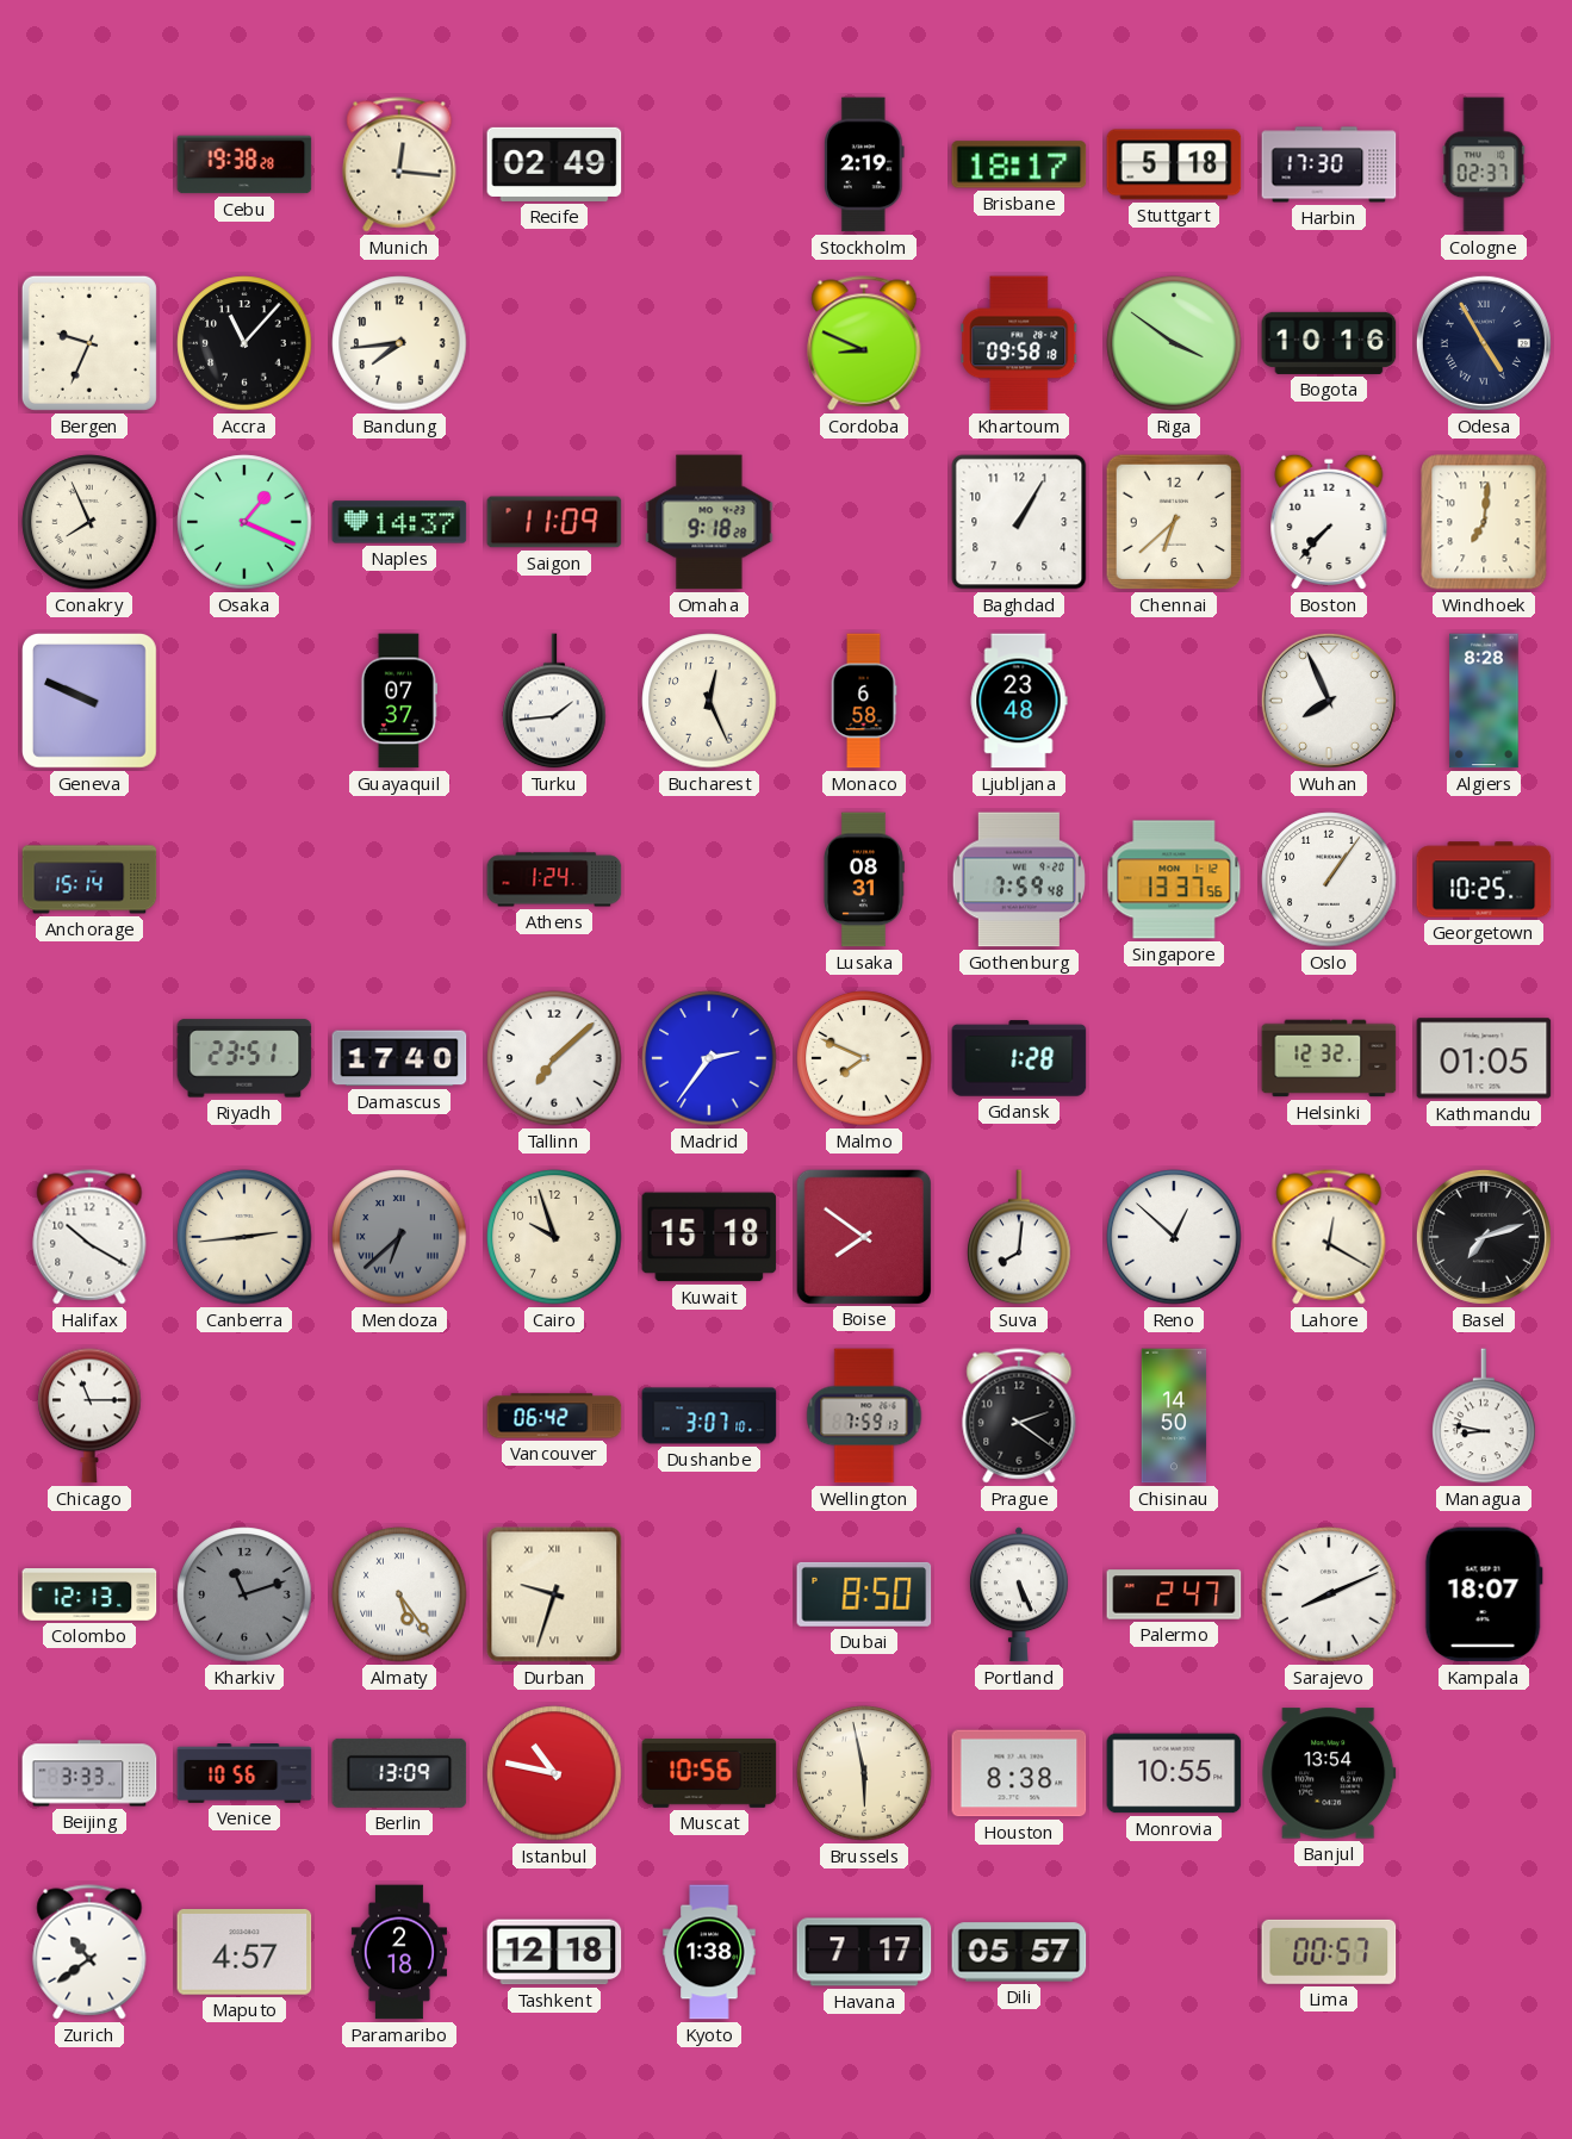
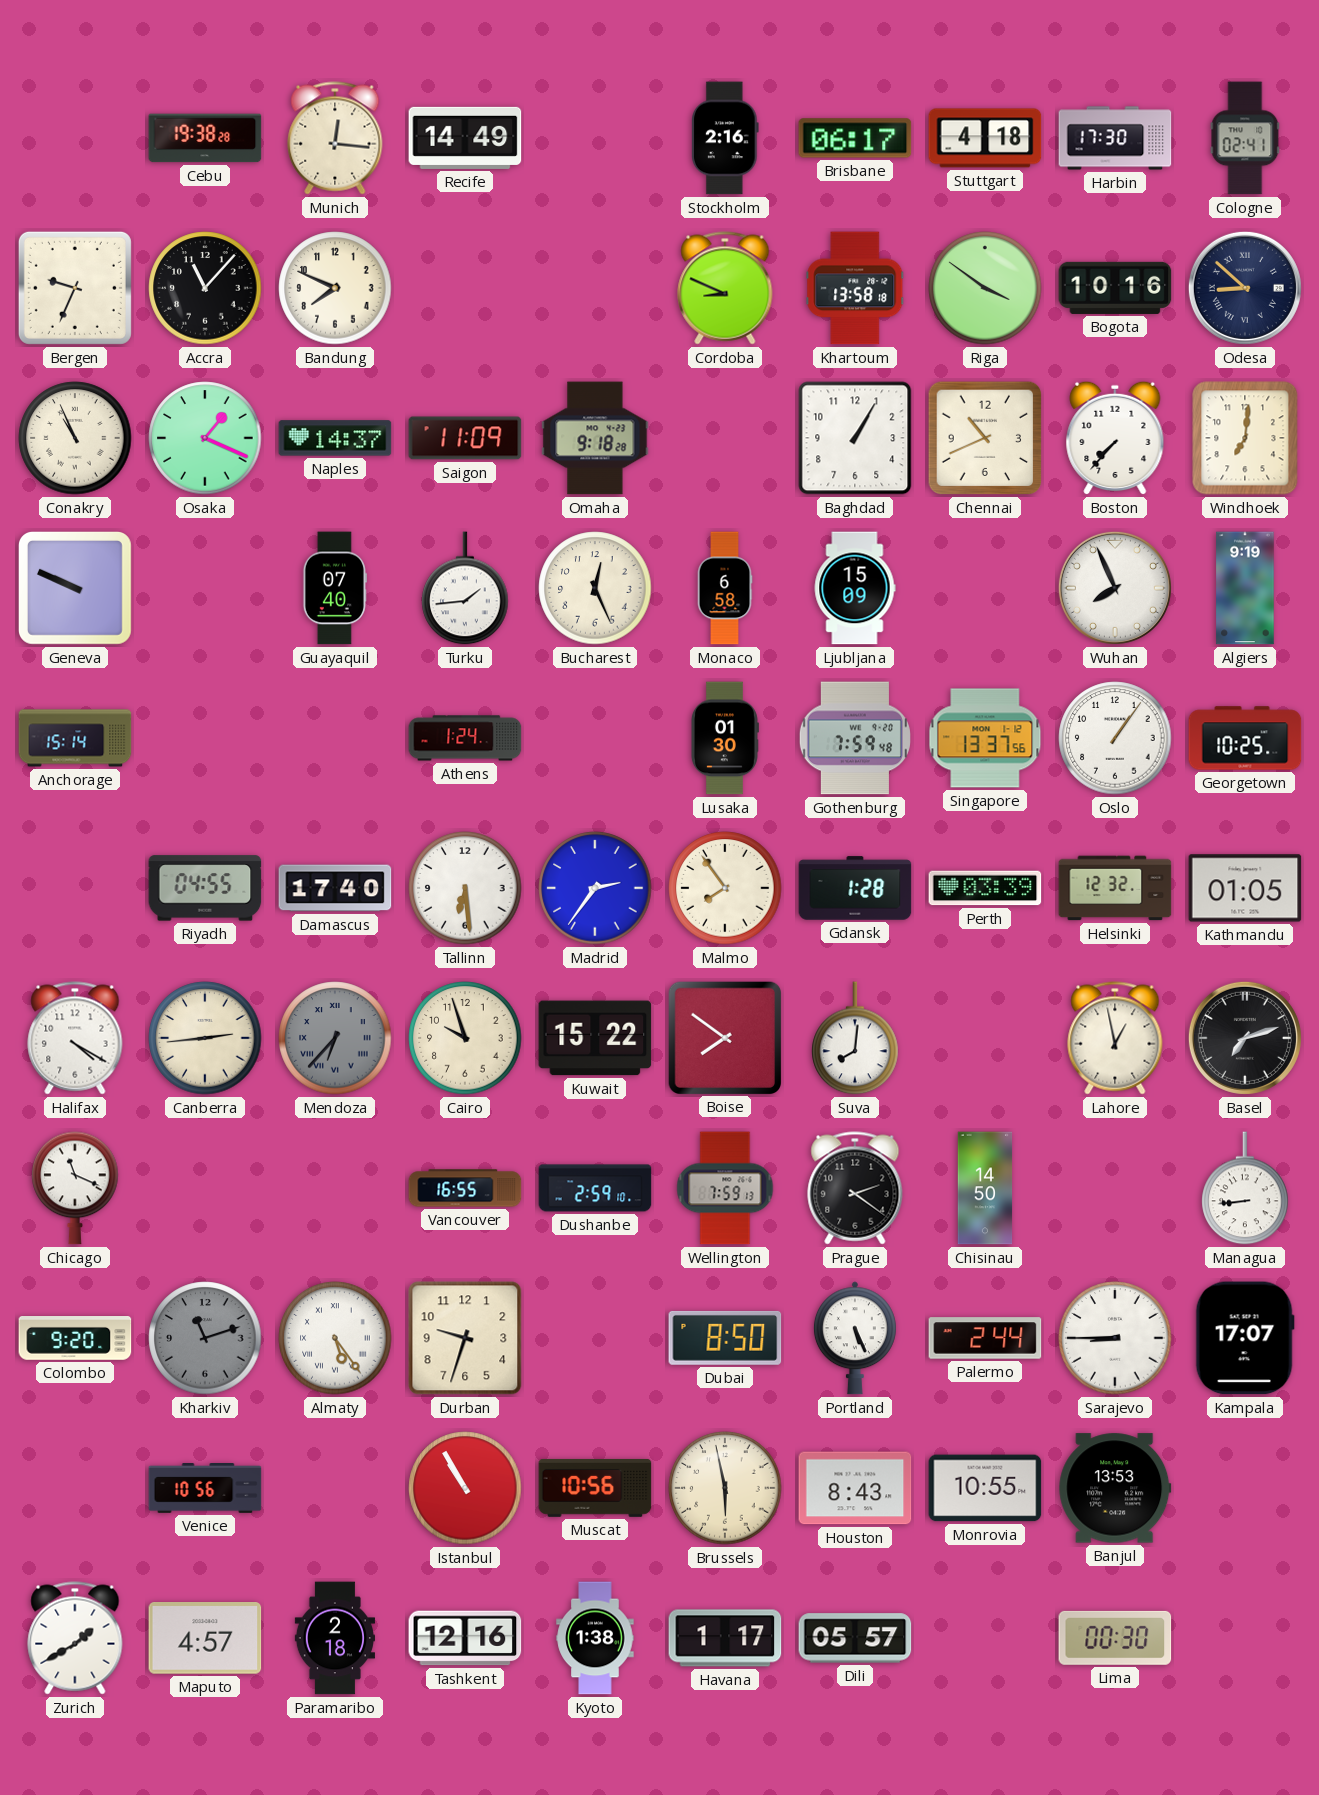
Recife: 02:49 -> 14:49
Stockholm: 2:19 -> 2:16
Brisbane: 18:17 -> 06:17
Stuttgart: 5:18 -> 4:18
Cologne: 02:37 -> 02:41
Bandung: 7:44 -> 7:49
Khartoum: 09:58 -> 13:58
Odesa: 4:55 -> 8:52
Conakry: 7:56 -> 10:56
Chennai: 6:38 -> 10:41
Guayaquil: 07:37 -> 07:40
Ljubljana: 23:48 -> 15:09
Algiers: 8:28 -> 9:19
Lusaka: 08:31 -> 01:30
Riyadh: 23:51 -> 04:55
Tallinn: 7:08 -> 6:29
Malmo: 7:49 -> 7:54
Perth: none -> 03:39
Halifax: 10:20 -> 4:20
Mendoza: 6:38 -> 6:37
Kuwait: 15:18 -> 15:22
Reno: 12:52 -> none
Lahore: 12:20 -> 12:58
Chicago: 11:15 -> 11:19
Vancouver: 06:42 -> 16:55
Dushanbe: 3:07 -> 2:59
Managua: 8:47 -> 8:44
Colombo: 12:13 -> 9:20
Durban numerals: Roman -> Arabic
Palermo: 2:47 -> 2:44
Sarajevo: 8:11 -> 8:45
Kampala: 18:07 -> 17:07
Beijing: 3:33 -> none
Berlin: 13:09 -> none
Istanbul: 10:47 -> 10:55
Houston: 8:38 -> 8:43
Banjul: 13:54 -> 13:53
Zurich: 10:39 -> 1:40
Tashkent: 12:18 -> 12:16
Havana: 7:17 -> 1:17
Lima: 00:57 -> 00:30
